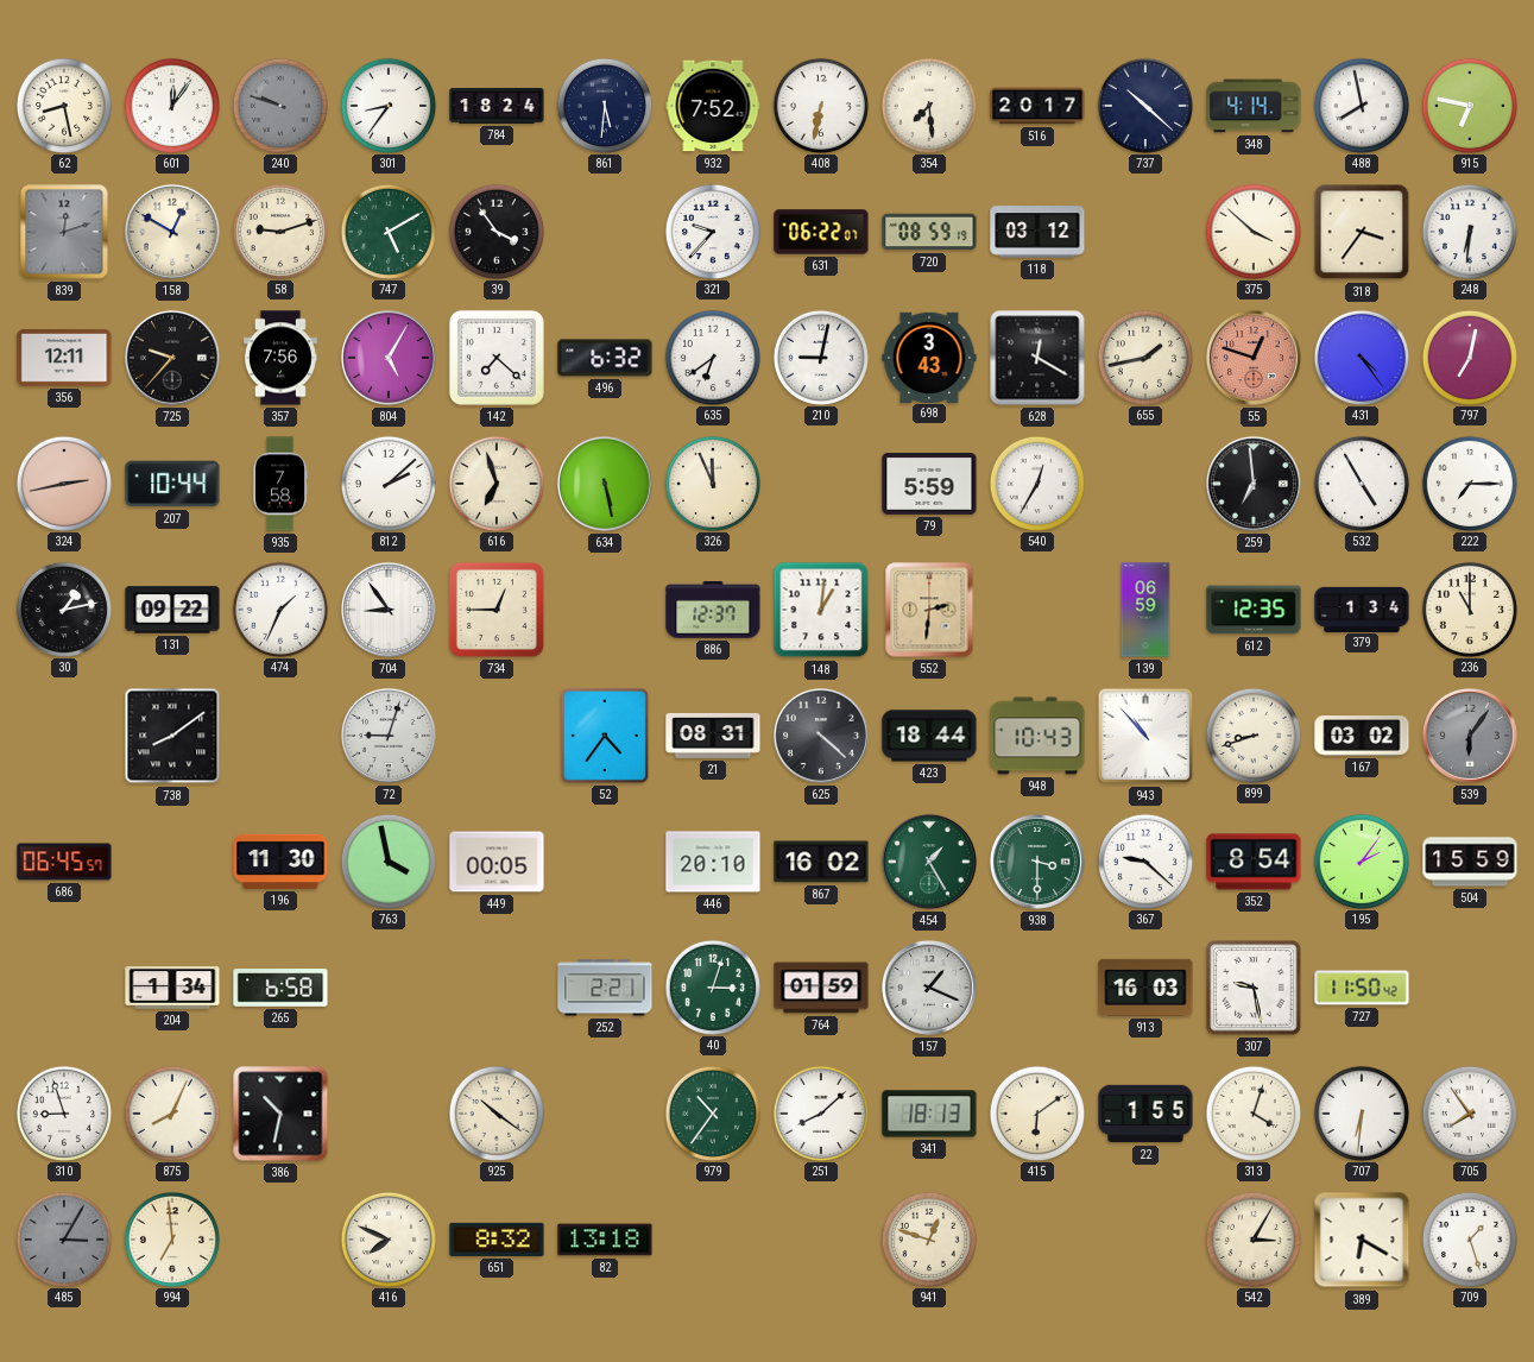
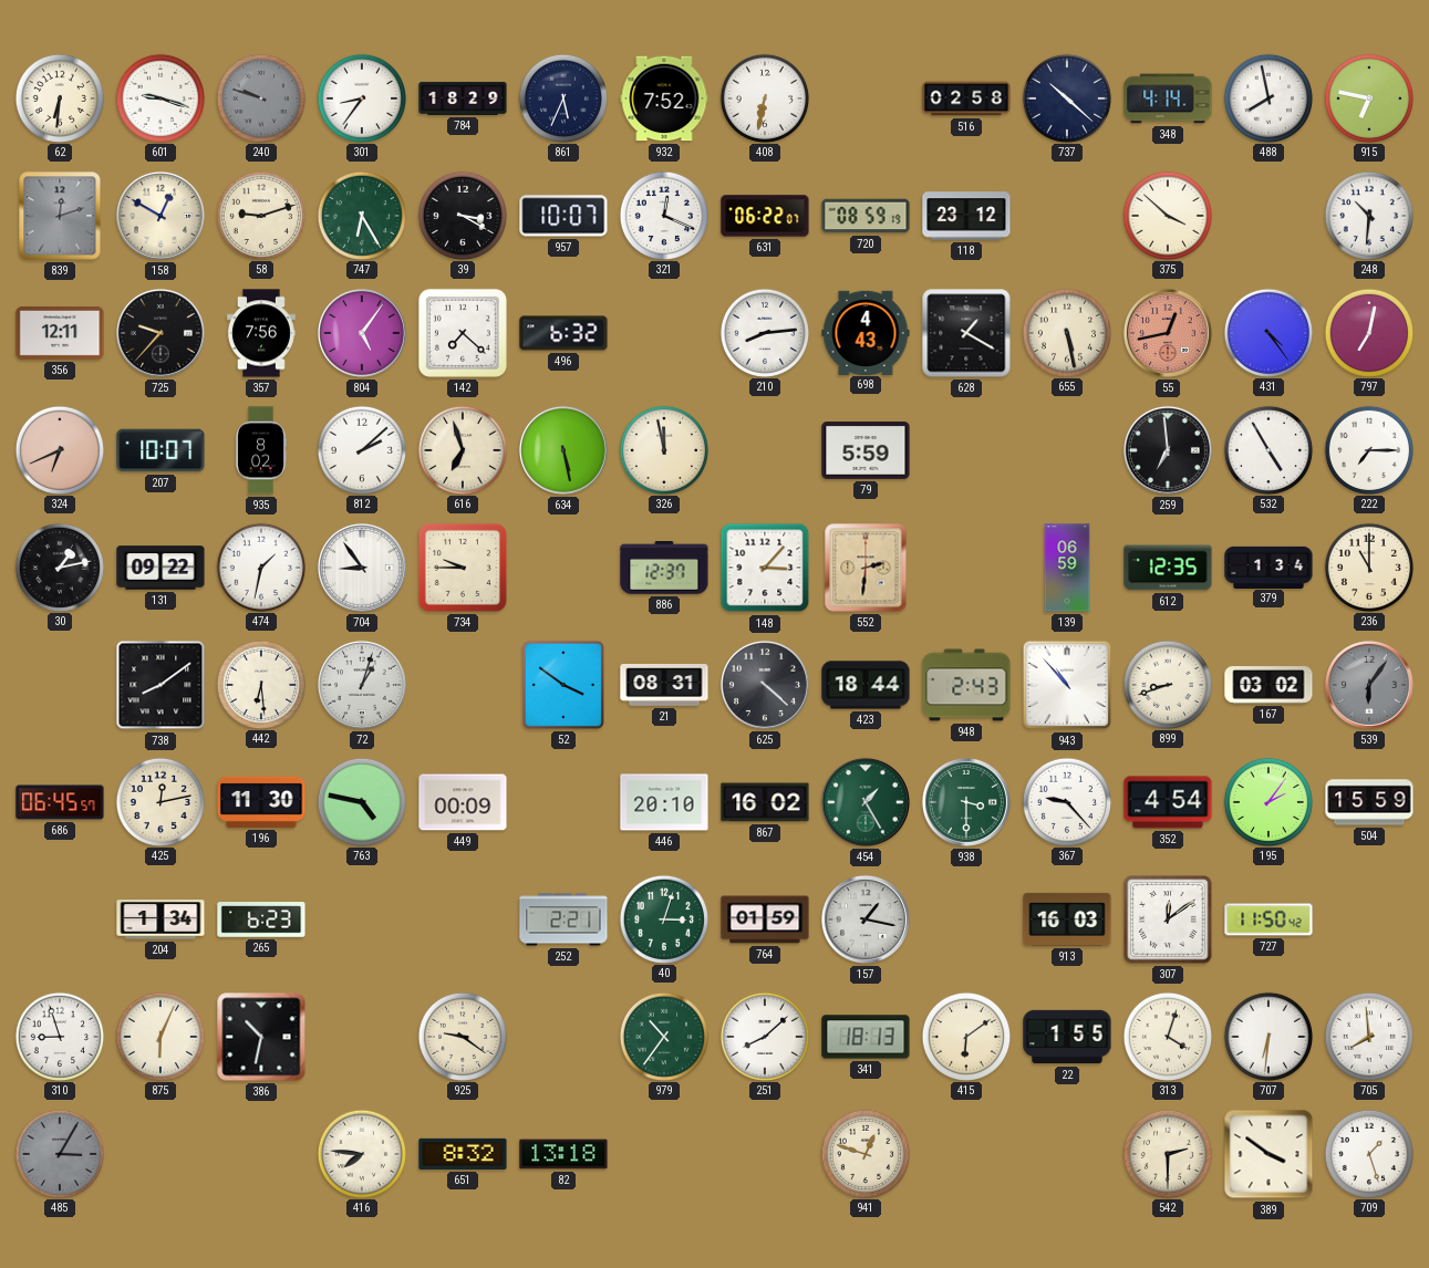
62: 8:28 -> 6:31
601: 12:06 -> 9:18
784: 18:24 -> 18:29
861: 5:31 -> 5:34
354: 7:29 -> none
516: 20:17 -> 02:58
747: 5:10 -> 6:25
39: 3:54 -> 3:20
957: none -> 10:07
321: 9:37 -> 12:19
118: 03:12 -> 23:12
318: 3:36 -> none
248: 6:31 -> 10:31
804: 5:05 -> 5:06
635: 6:39 -> none
210: 9:02 -> 8:14
698: 3:43 -> 4:43
628: 12:20 -> 1:20
655: 1:43 -> 5:28
55: 12:48 -> 12:43
324: 2:43 -> 6:41
207: 10:44 -> 10:07
935: 7:58 -> 8:02
326: 11:56 -> 11:58
540: 12:35 -> none
474: 1:34 -> 1:32
734: 12:45 -> 9:45
148: 1:01 -> 3:07
442: none -> 6:29
72: 9:03 -> 1:03
52: 4:36 -> 3:51
948: 10:43 -> 2:43
425: none -> 12:13
763: 3:58 -> 4:47
449: 00:05 -> 00:09
367: 9:22 -> 9:23
352: 8:54 -> 4:54
265: 6:58 -> 6:23
157: 1:19 -> 1:17
307: 9:28 -> 12:09
875: 8:04 -> 6:04
925: 10:21 -> 9:21
705: 7:54 -> 7:59
994: 6:59 -> none
416: 7:49 -> 7:46
542: 3:05 -> 2:30
389: 6:20 -> 3:51
